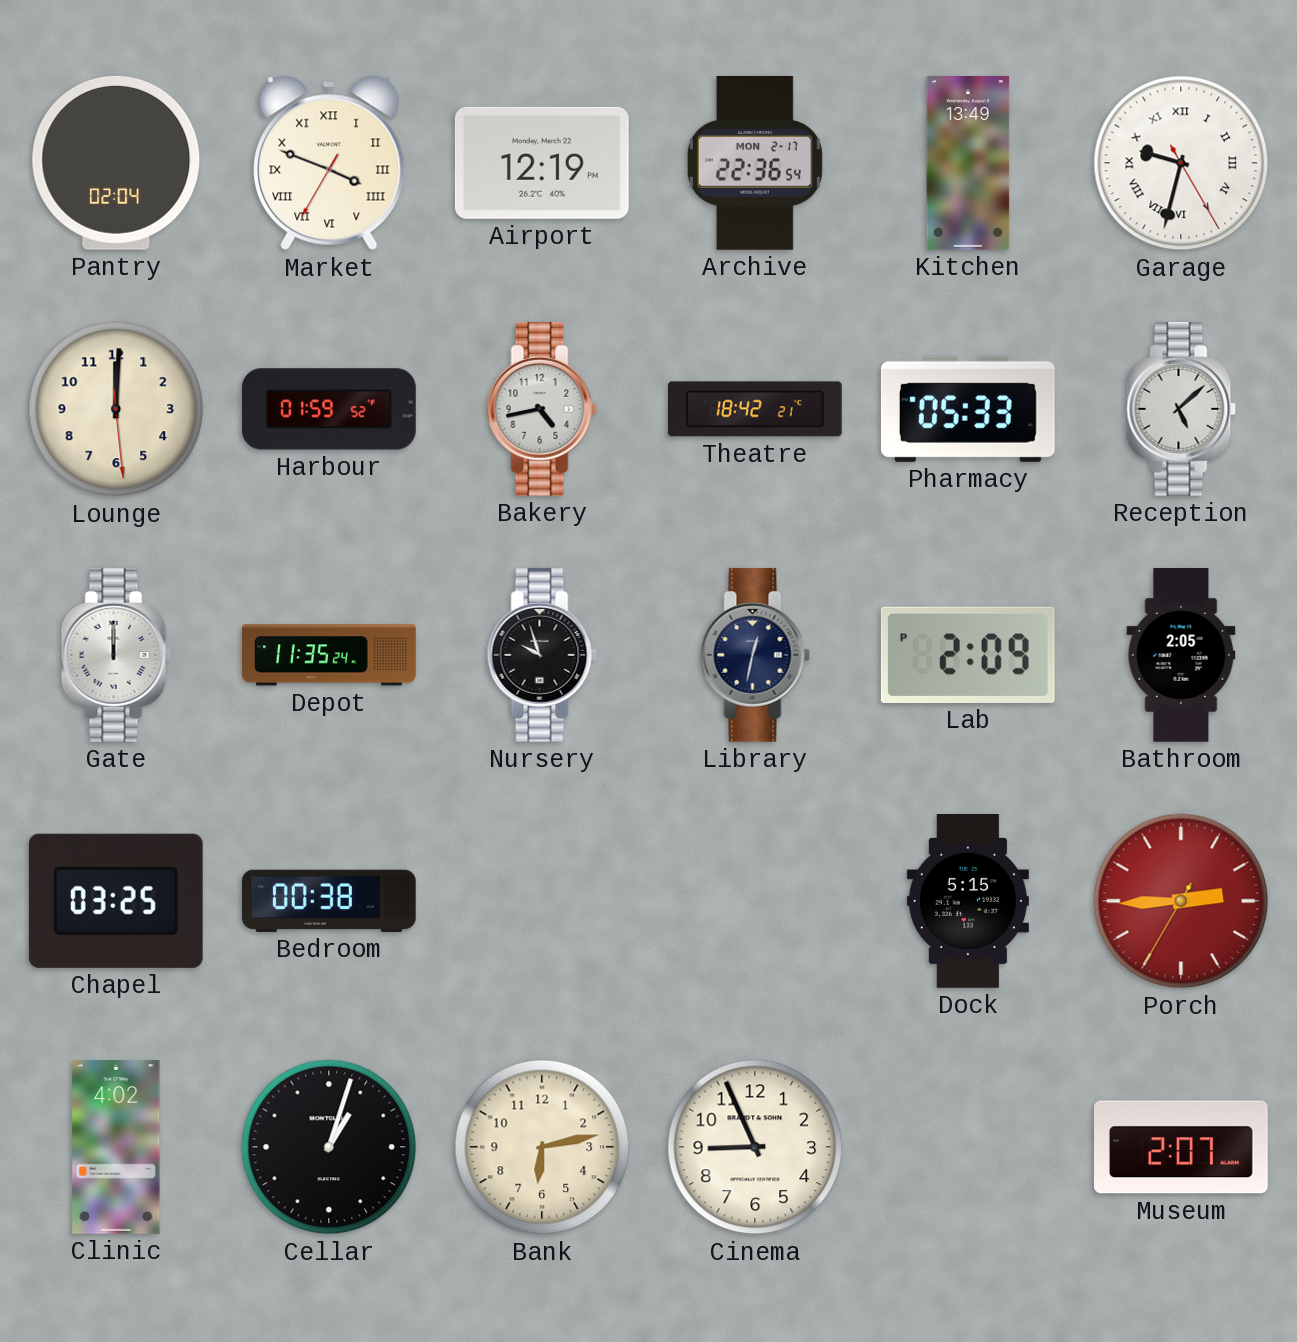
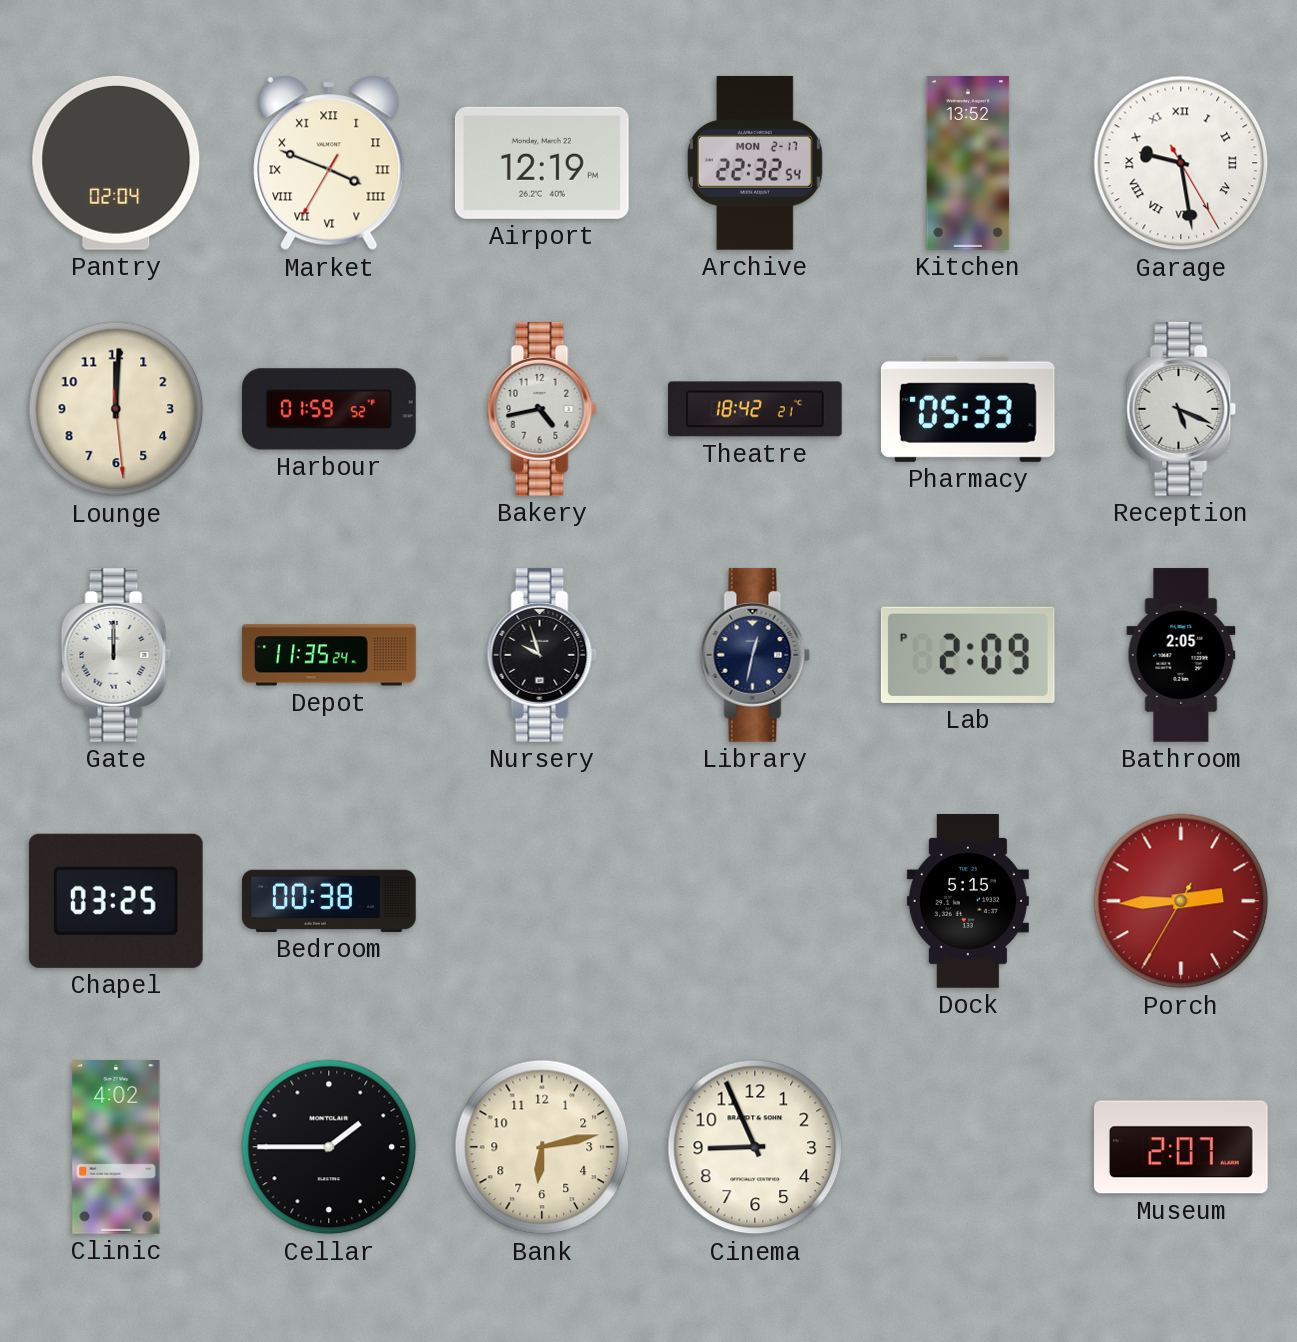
Archive: 22:36 -> 22:32
Kitchen: 13:49 -> 13:52
Garage: 9:32 -> 9:28
Reception: 5:08 -> 5:19
Cellar: 1:03 -> 1:45
